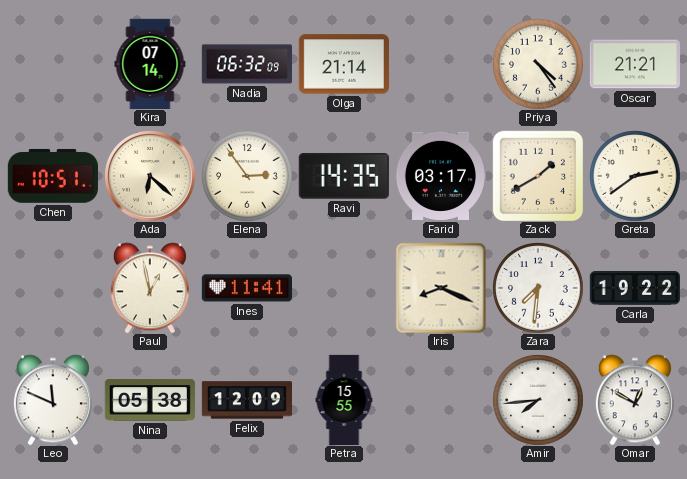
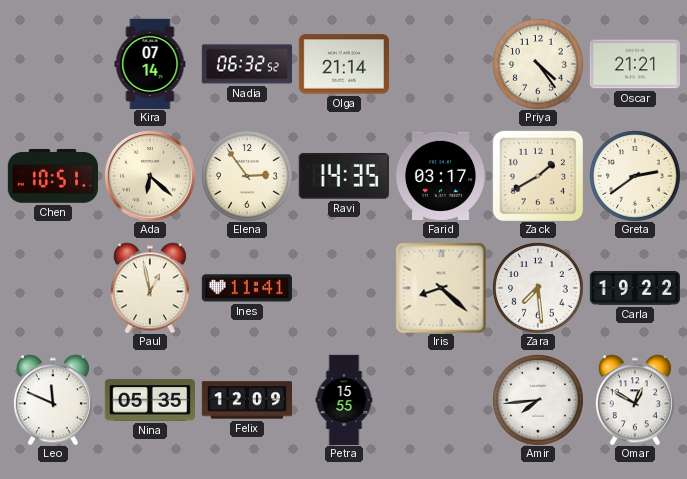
Nadia: 06:32:09 -> 06:32:52
Iris: 8:19 -> 8:22
Zara: 7:31 -> 7:29
Nina: 05:38 -> 05:35
